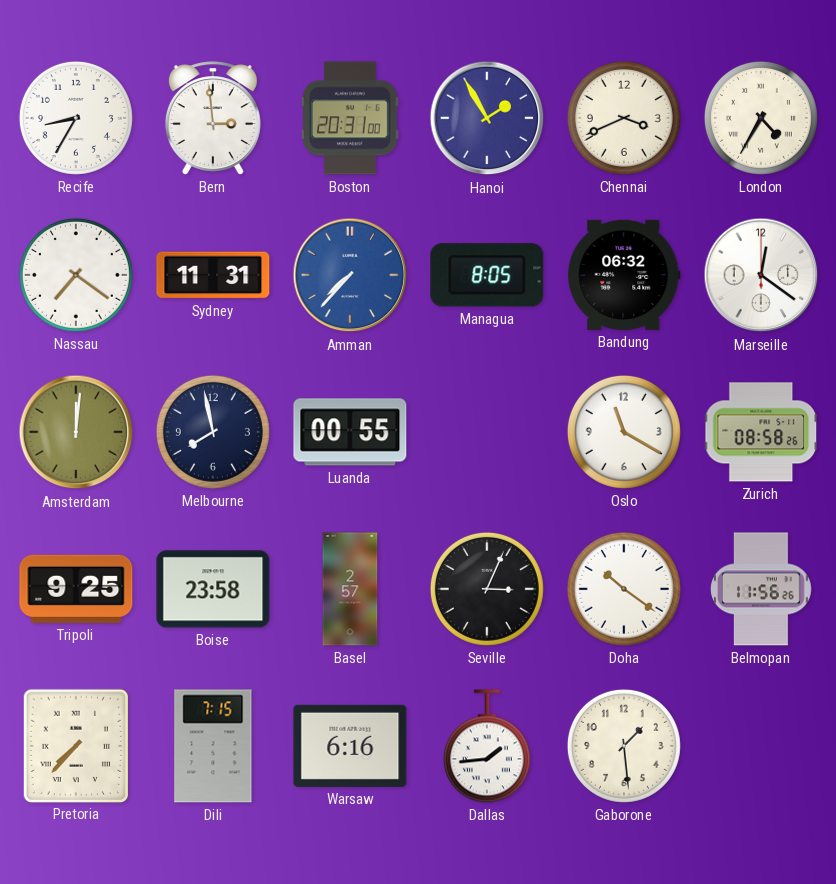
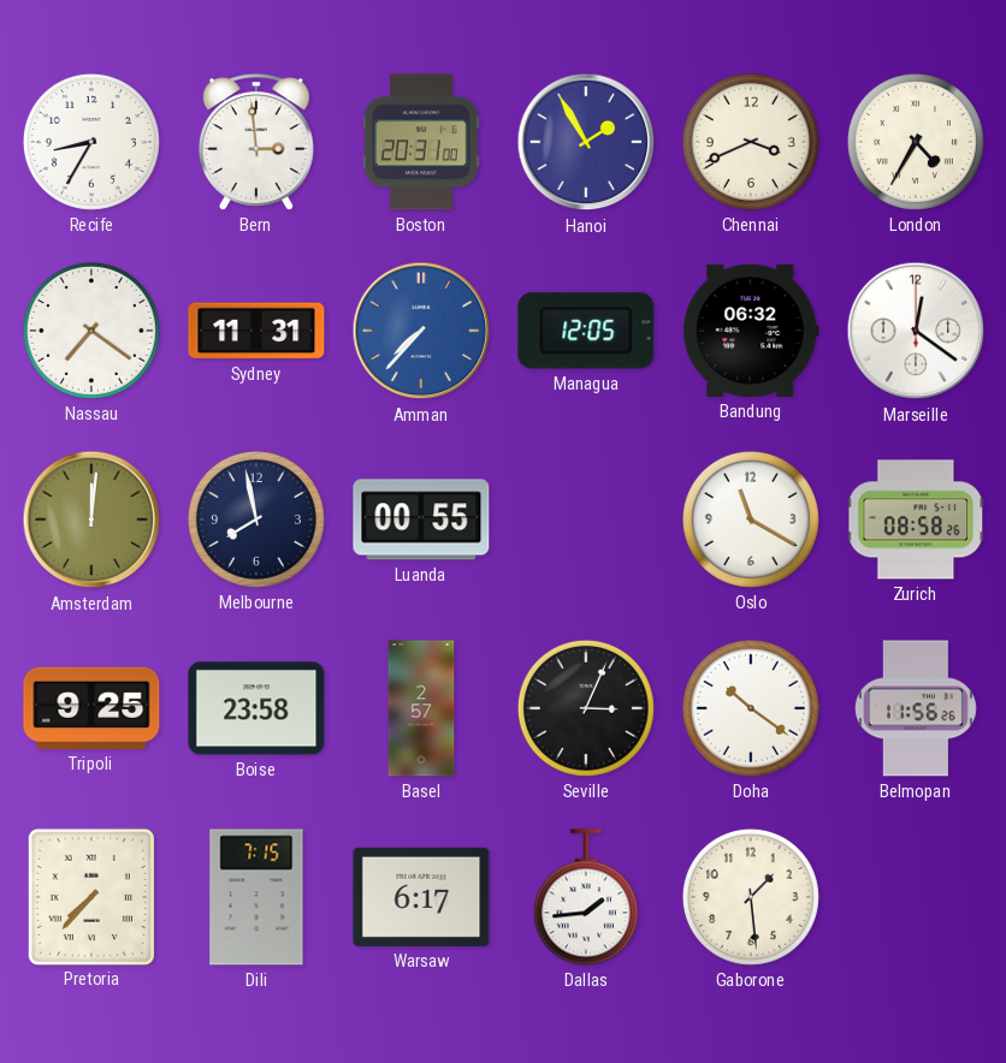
Managua: 8:05 -> 12:05
Warsaw: 6:16 -> 6:17
